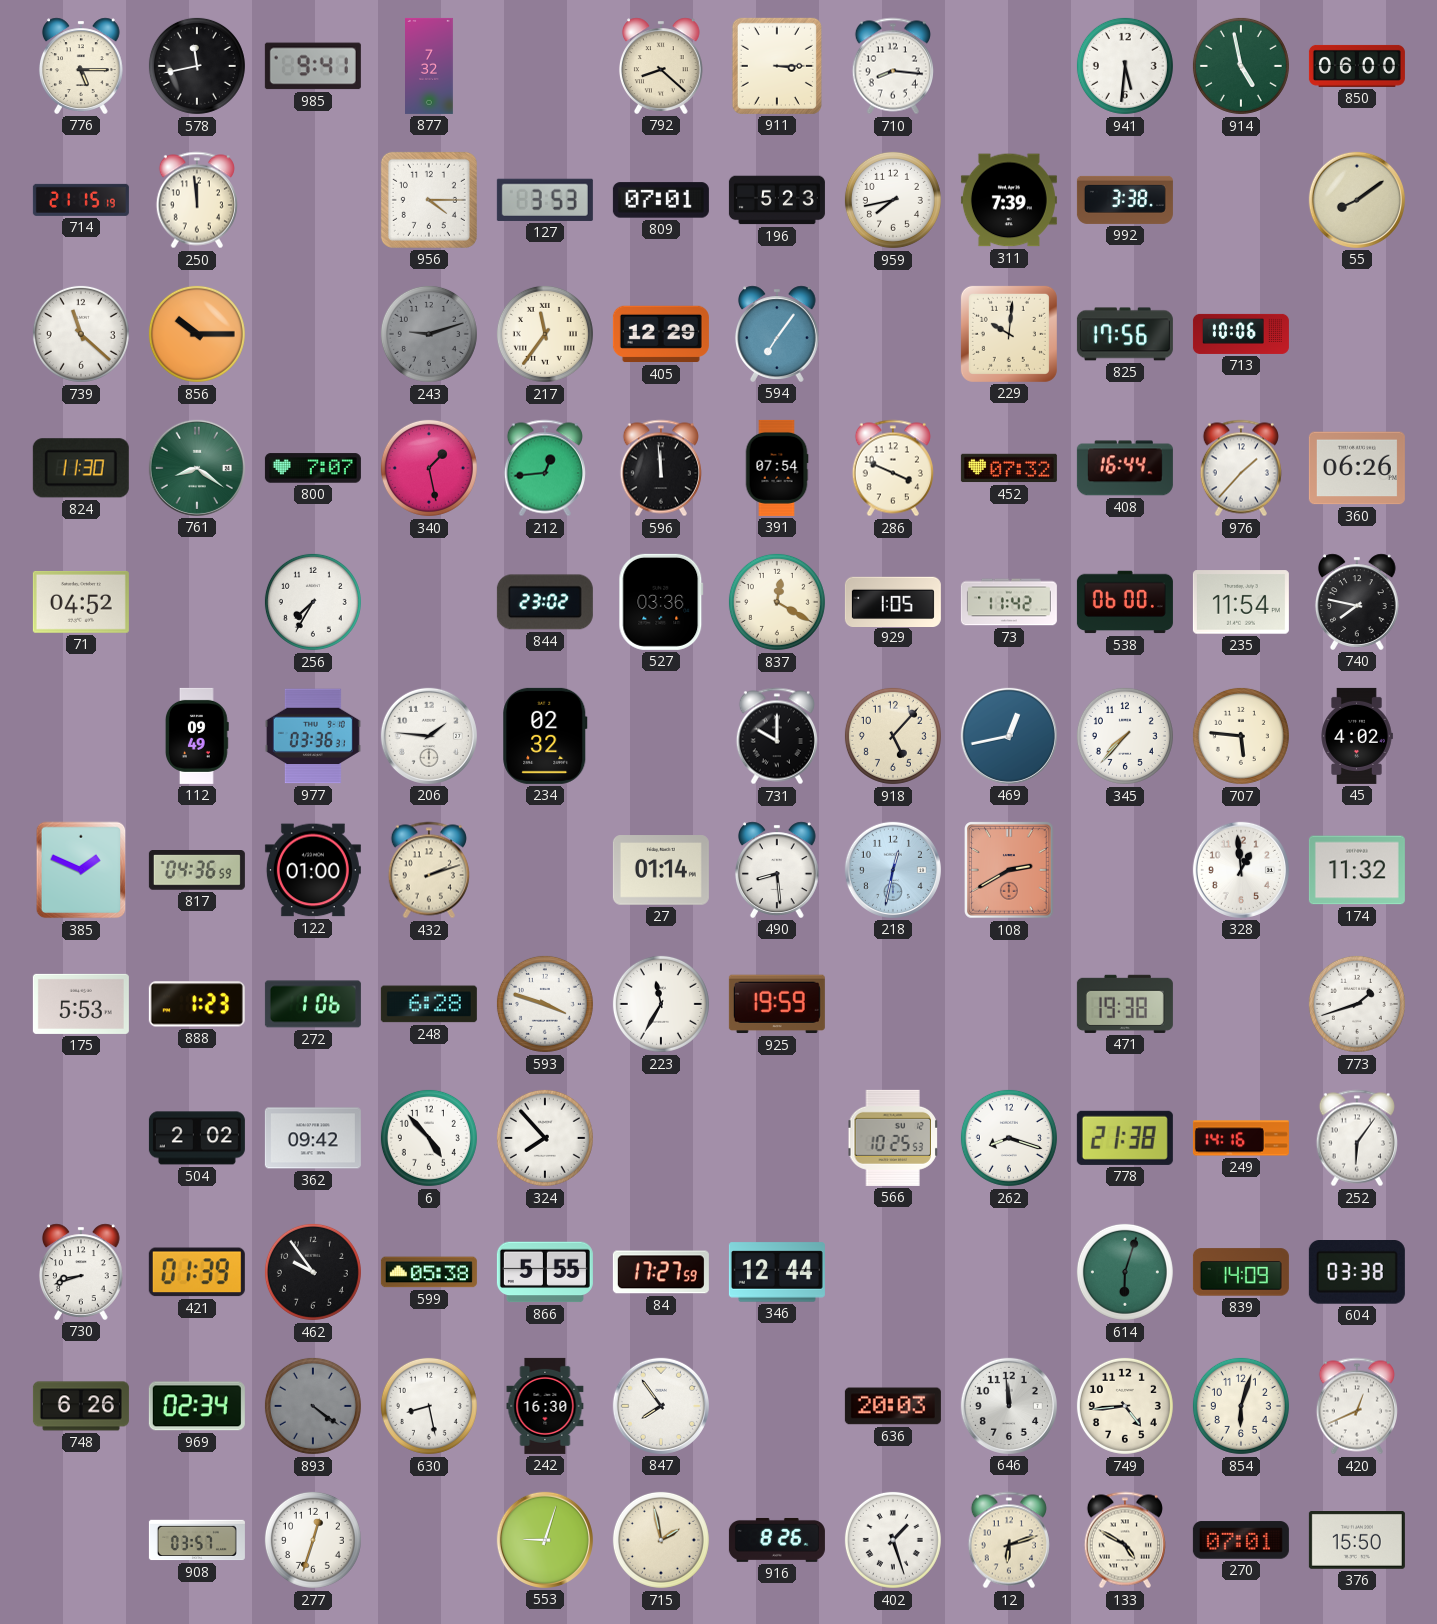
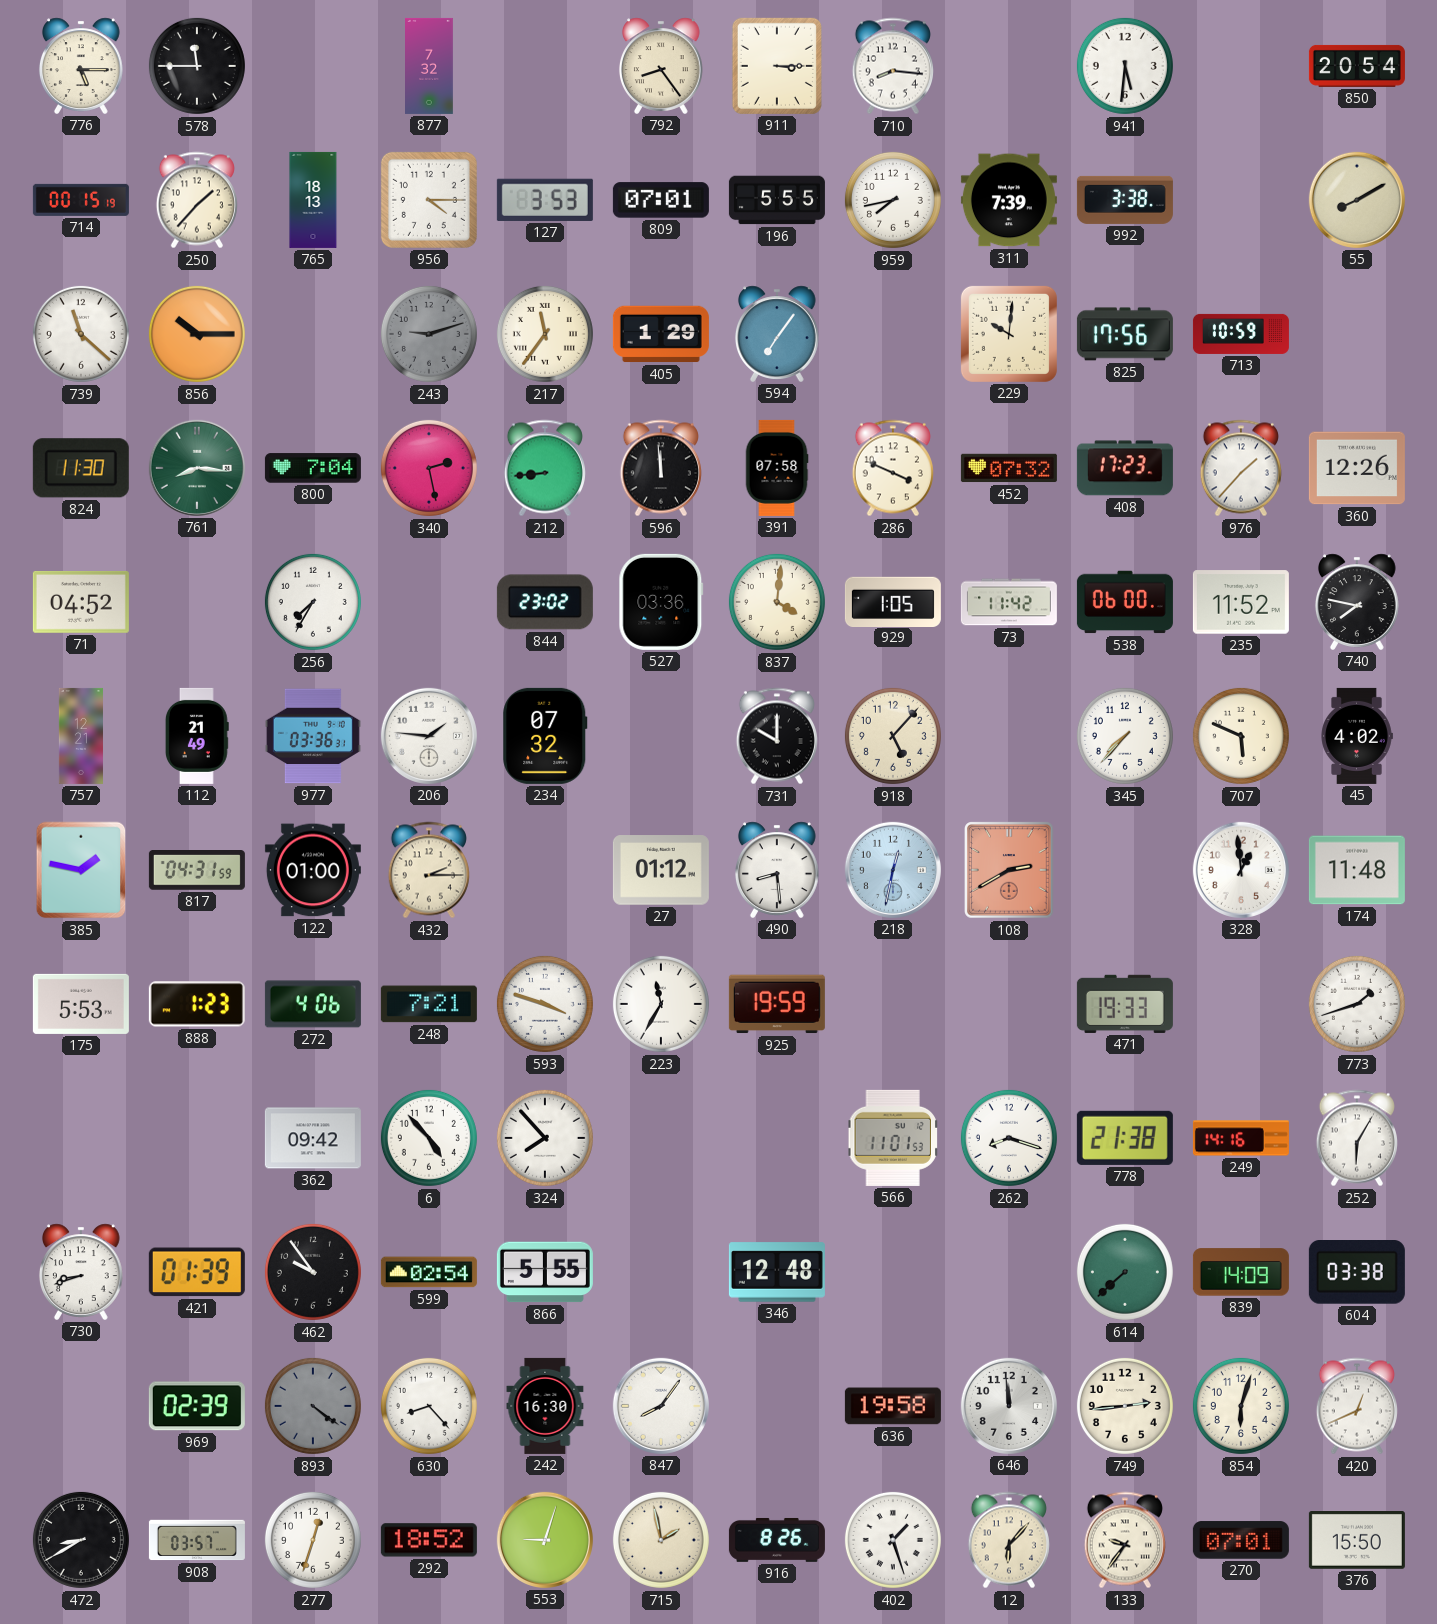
578: 11:43 -> 11:45
985: 9:41 -> none
792: 8:22 -> 8:24
914: 4:58 -> none
850: 06:00 -> 20:54
714: 21:15 -> 00:15
250: 11:59 -> 1:37
765: none -> 18:13
196: 5:23 -> 5:55
55: 8:09 -> 8:10
405: 12:29 -> 1:29
713: 10:06 -> 10:59
761: 8:21 -> 8:16
800: 7:07 -> 7:04
340: 1:28 -> 2:28
212: 12:44 -> 8:44
391: 07:54 -> 07:58
408: 16:44 -> 17:23
360: 06:26 -> 12:26
837: 12:20 -> 4:01
235: 11:54 -> 11:52
757: none -> 12:21
112: 09:49 -> 21:49
234: 02:32 -> 07:32
469: 12:43 -> none
707: 5:46 -> 5:49
385: 1:49 -> 1:47
817: 04:36 -> 04:31
432: 2:12 -> 2:15
27: 01:14 -> 01:12
174: 11:32 -> 11:48
272: 1:06 -> 4:06
248: 6:28 -> 7:21
471: 19:38 -> 19:33
504: 2:02 -> none
566: 10:25 -> 11:01
252: 6:06 -> 6:05
599: 05:38 -> 02:54
84: 17:27 -> none
346: 12:44 -> 12:48
614: 6:03 -> 7:38
748: 6:26 -> none
969: 02:34 -> 02:39
630: 8:28 -> 8:23
847: 7:54 -> 8:06
636: 20:03 -> 19:58
749: 4:44 -> 2:44
472: none -> 8:40
292: none -> 18:52
12: 6:12 -> 6:07
133: 4:50 -> 9:36
